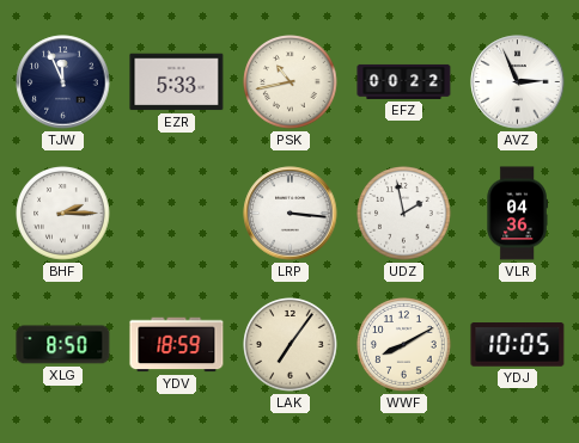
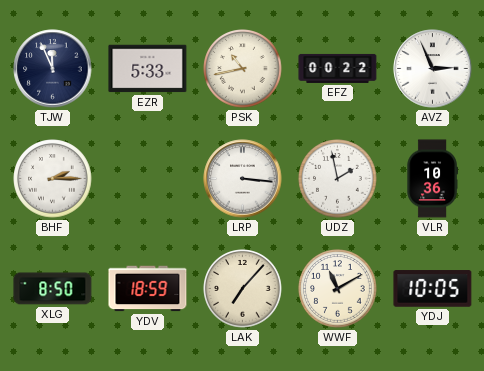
VLR: 04:36 -> 10:36
LAK: 7:06 -> 7:07
WWF: 8:10 -> 11:10
